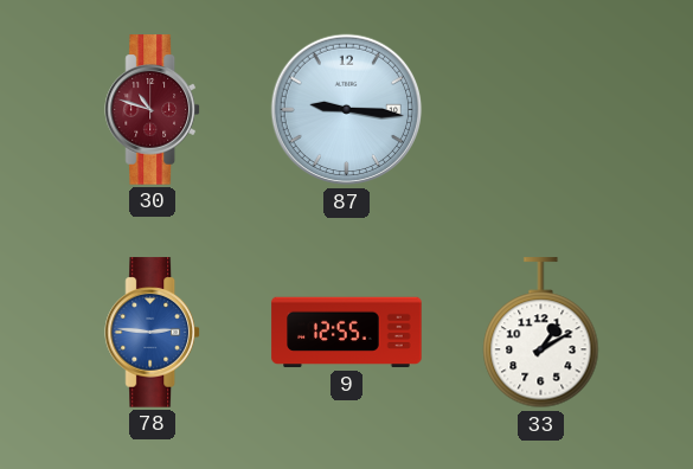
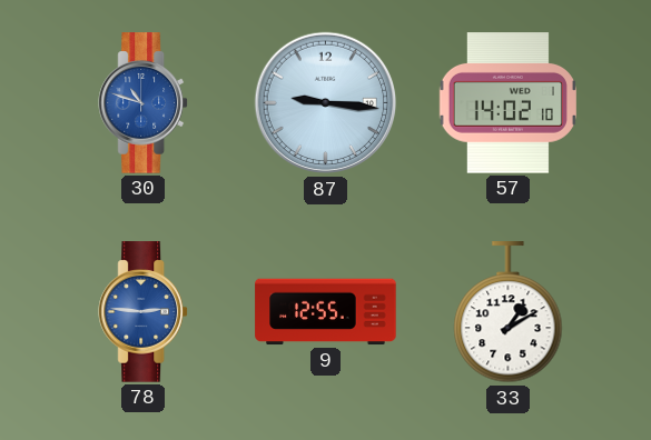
30 dial: burgundy -> blue
57: none -> 14:02
